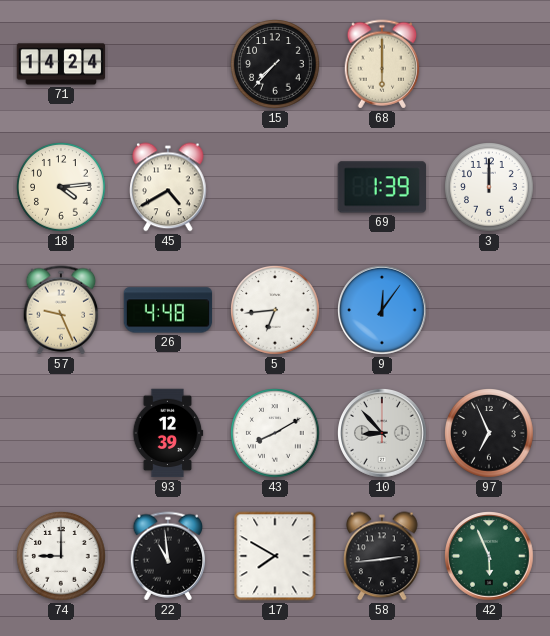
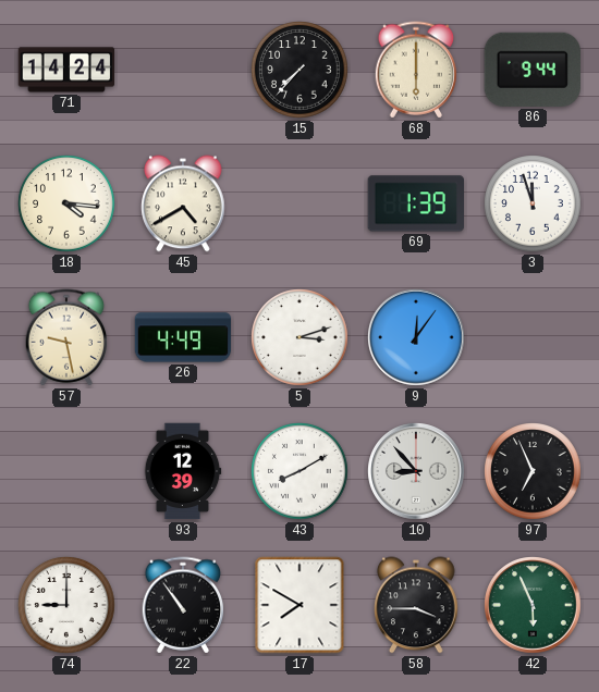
86: none -> 9:44
18: 4:14 -> 4:16
3: 12:00 -> 11:57
57: 9:26 -> 9:28
26: 4:48 -> 4:49
5: 6:44 -> 3:12
22: 10:59 -> 10:54
58: 2:44 -> 3:45
